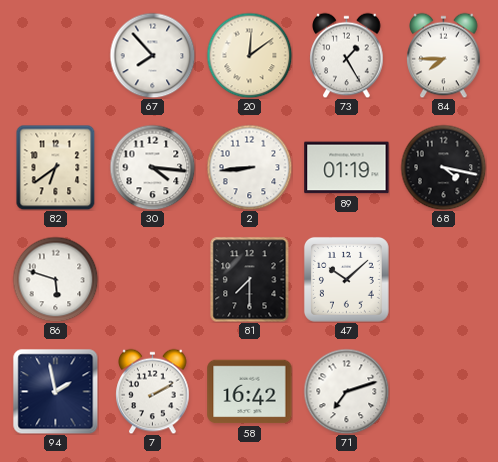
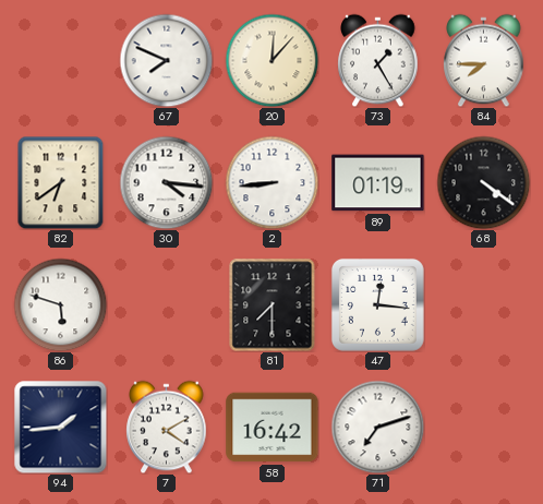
67: 7:53 -> 7:49
20: 12:09 -> 12:07
68: 4:17 -> 4:21
47: 10:08 -> 12:16
94: 1:58 -> 1:44
7: 2:10 -> 4:10
